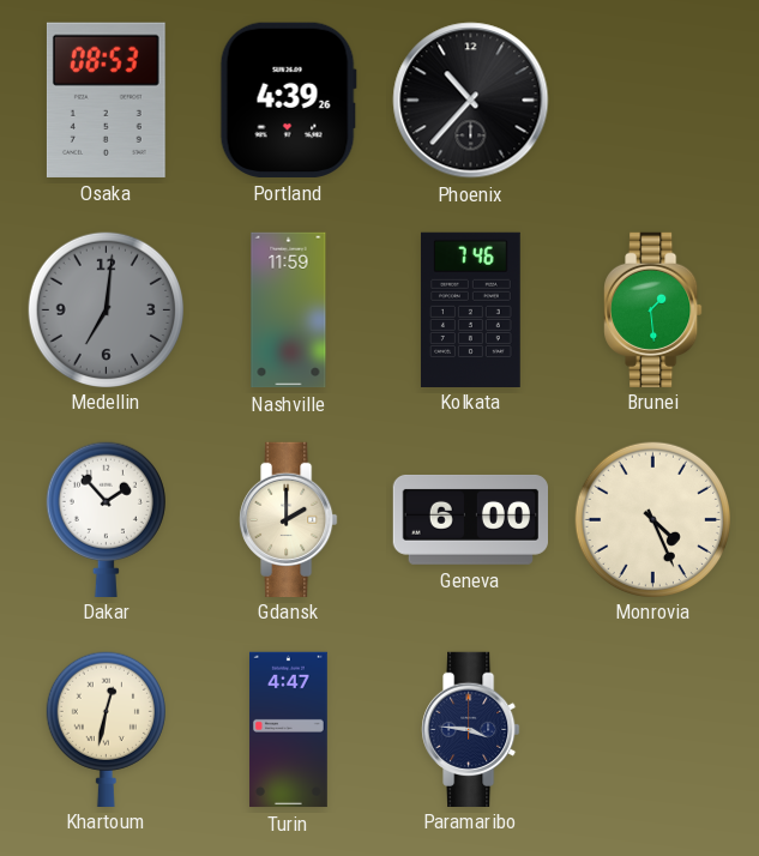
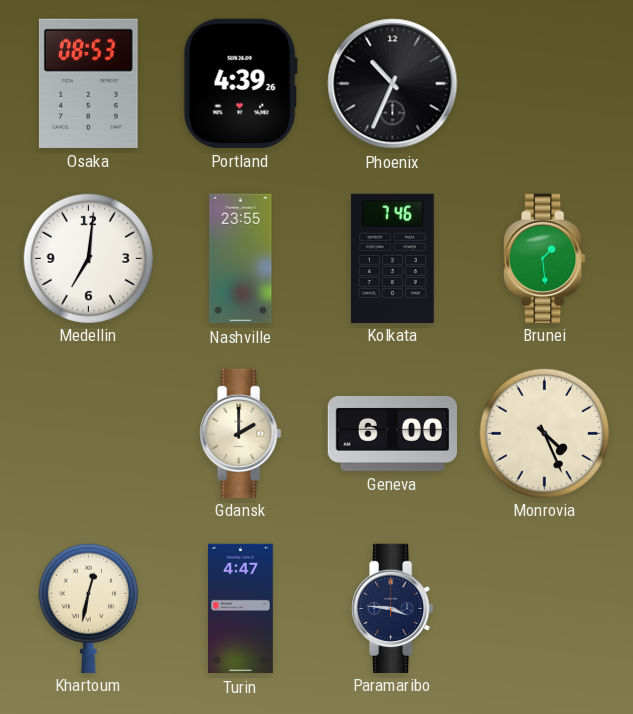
Phoenix: 10:37 -> 10:34
Medellin dial: grey -> white
Nashville: 11:59 -> 23:55
Dakar: 1:53 -> none
